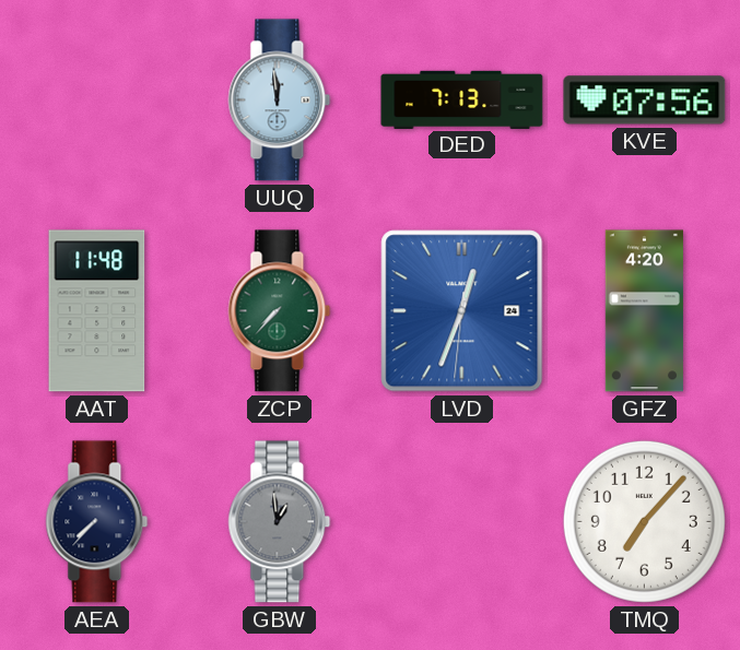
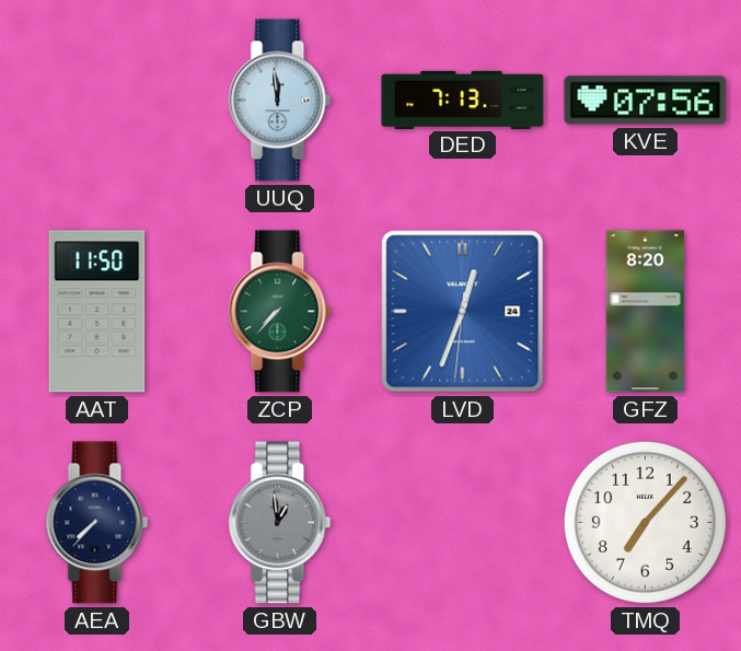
AAT: 11:48 -> 11:50
GFZ: 4:20 -> 8:20
